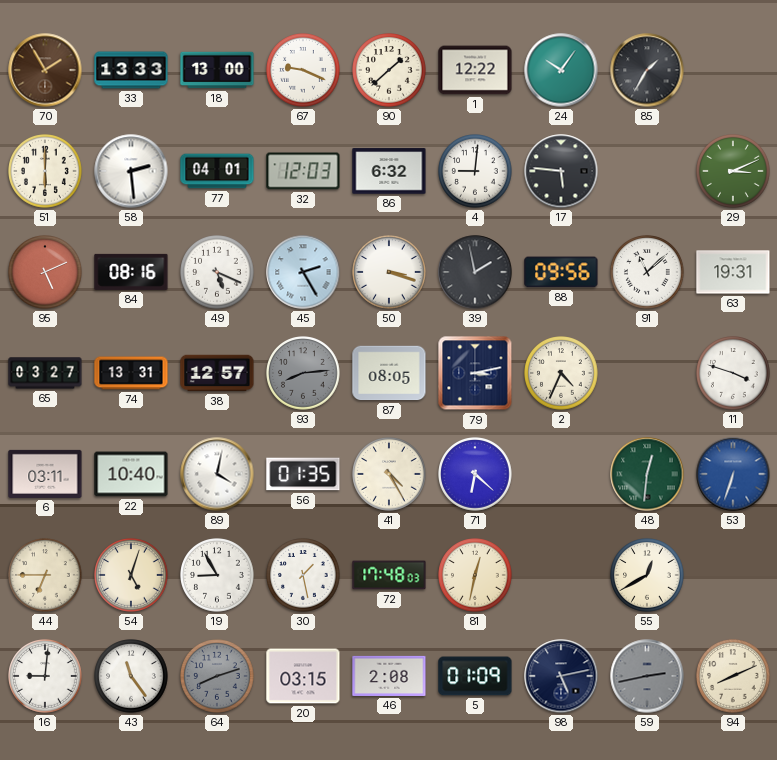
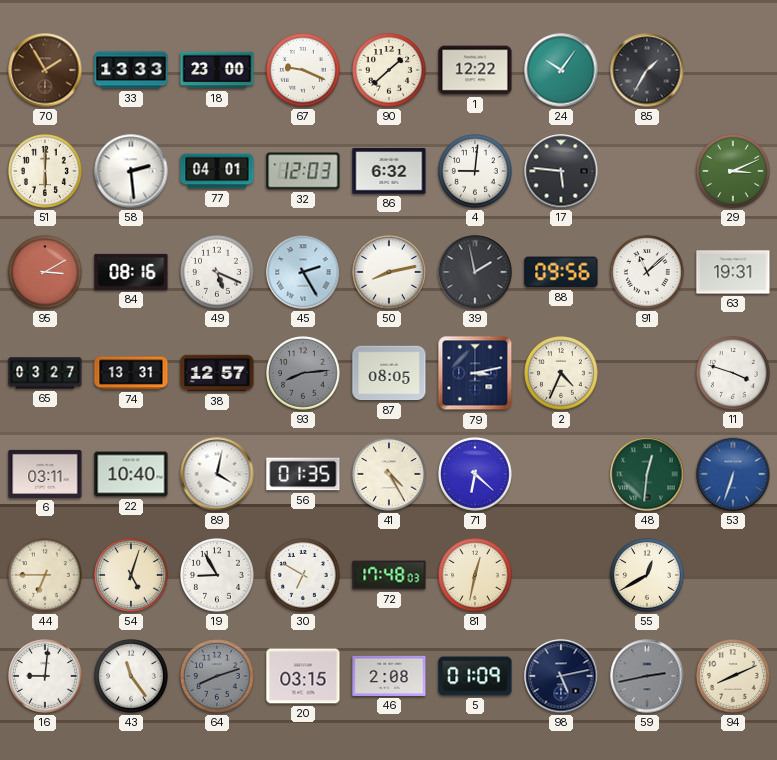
18: 13:00 -> 23:00
95: 5:11 -> 3:10
50: 3:18 -> 8:13
30: 1:28 -> 6:50
